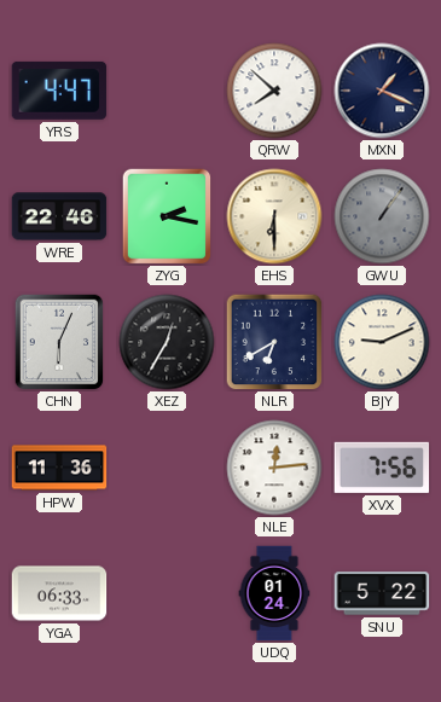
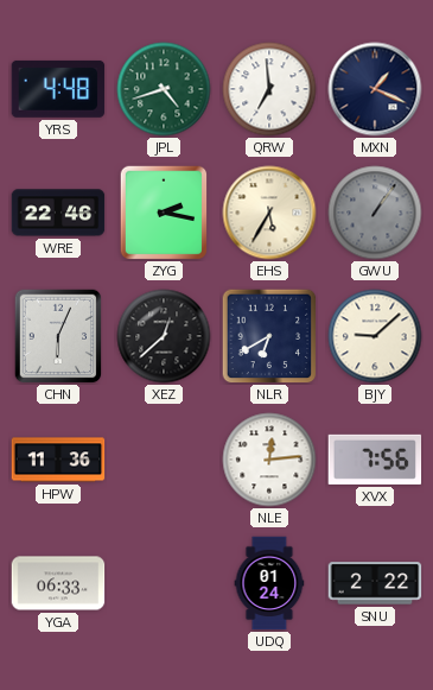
YRS: 4:47 -> 4:48
JPL: none -> 4:42
QRW: 7:52 -> 6:59
EHS: 6:30 -> 5:35
XEZ: 12:35 -> 12:38
BJY: 9:11 -> 9:08
SNU: 5:22 -> 2:22
